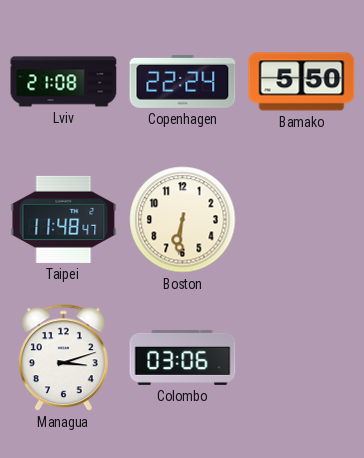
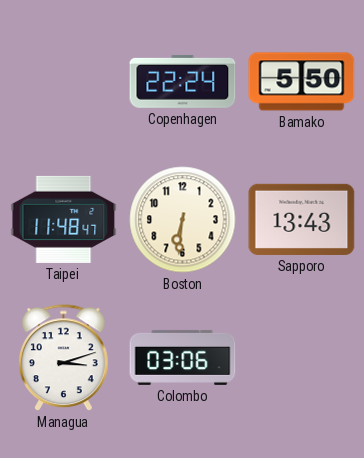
Lviv: 21:08 -> none
Sapporo: none -> 13:43
